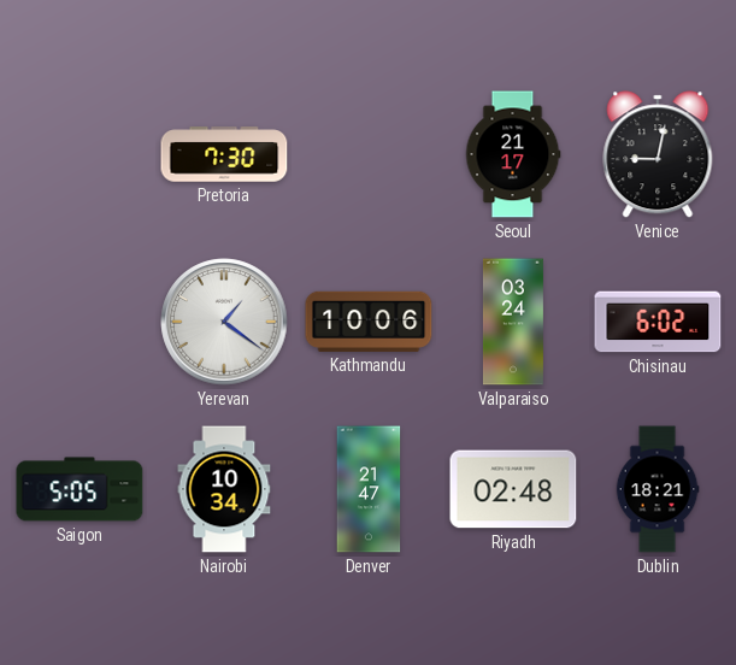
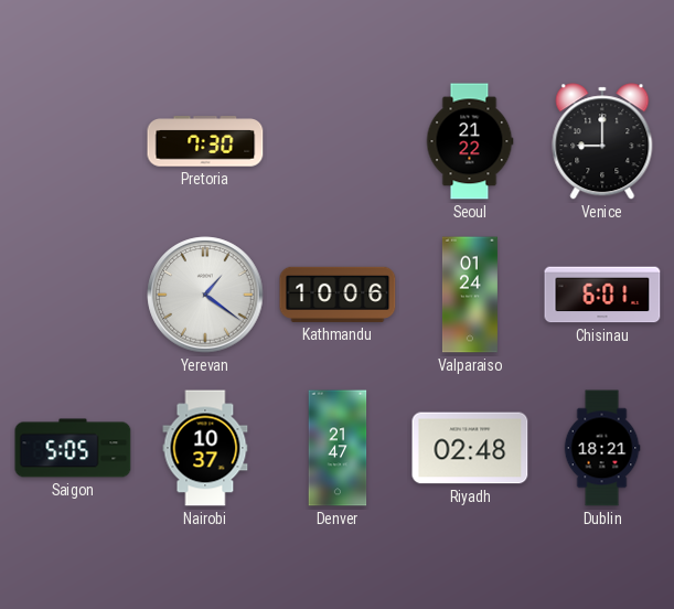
Seoul: 21:17 -> 21:22
Venice: 9:02 -> 9:00
Valparaiso: 03:24 -> 01:24
Chisinau: 6:02 -> 6:01
Nairobi: 10:34 -> 10:37
